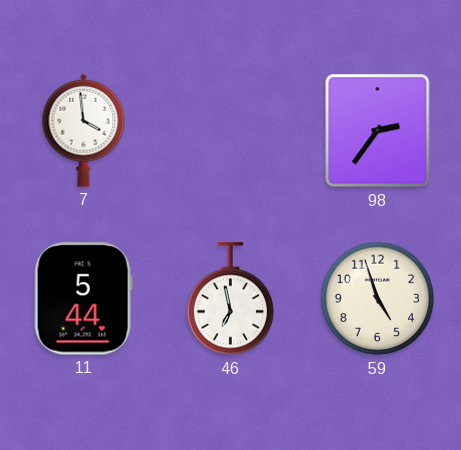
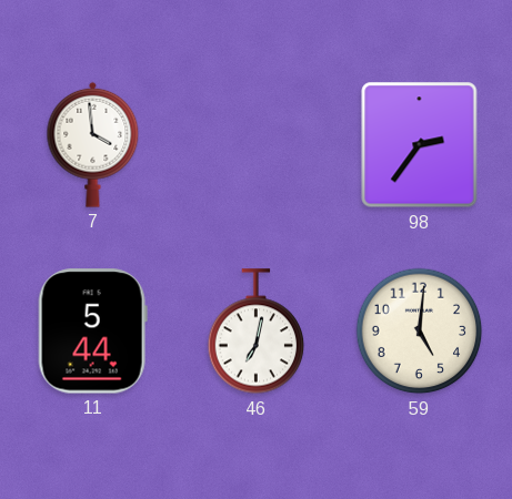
46: 6:58 -> 7:02
59: 4:57 -> 5:01
